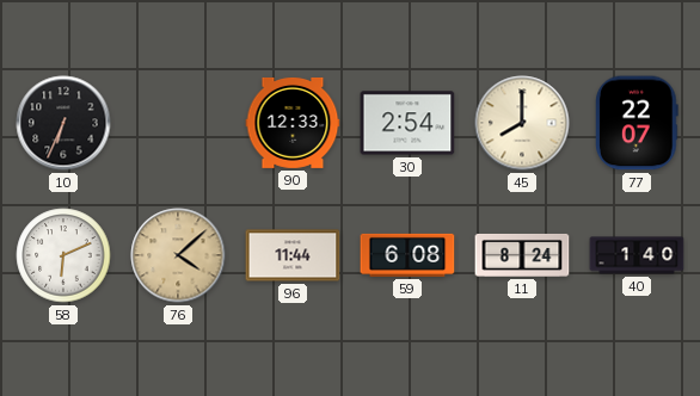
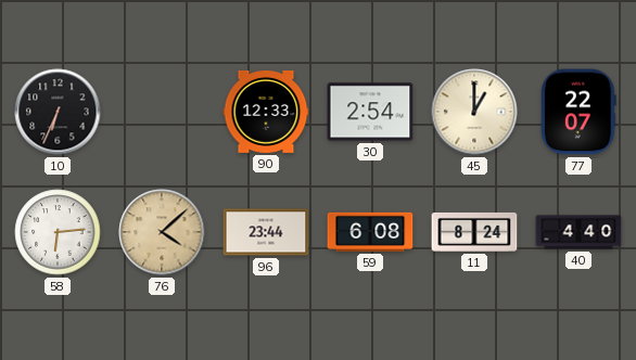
45: 8:00 -> 1:00
58: 6:11 -> 6:14
96: 11:44 -> 23:44
40: 1:40 -> 4:40
